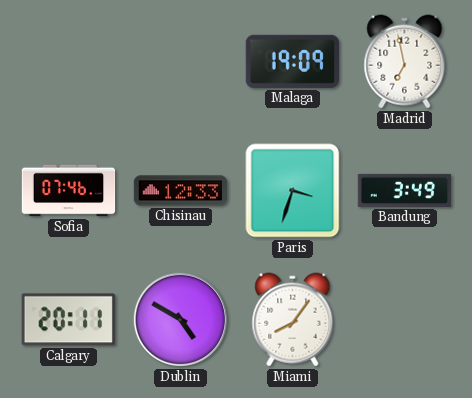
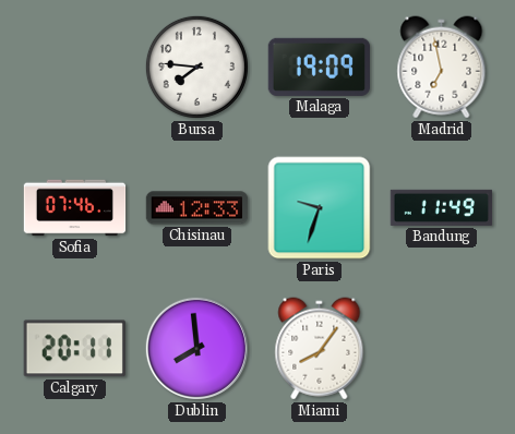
Bursa: none -> 7:46
Paris: 3:33 -> 9:33
Bandung: 3:49 -> 11:49
Dublin: 4:50 -> 7:59
